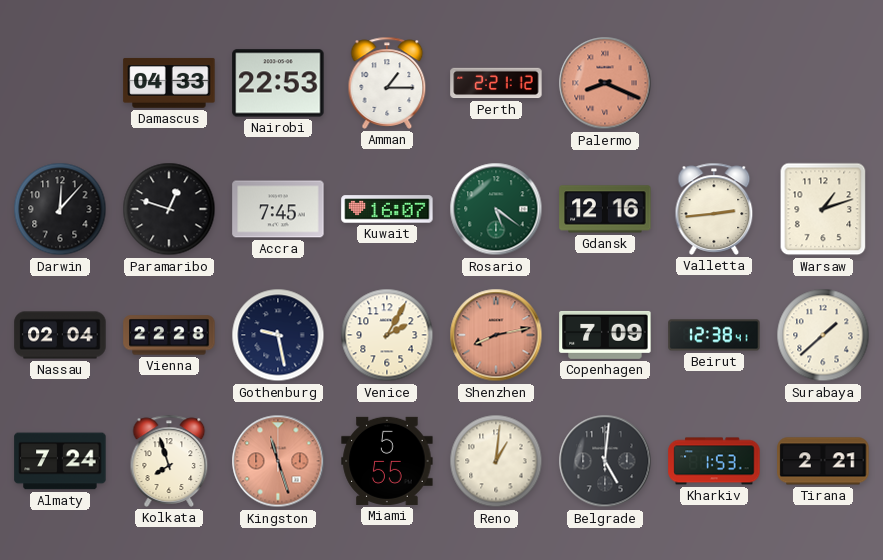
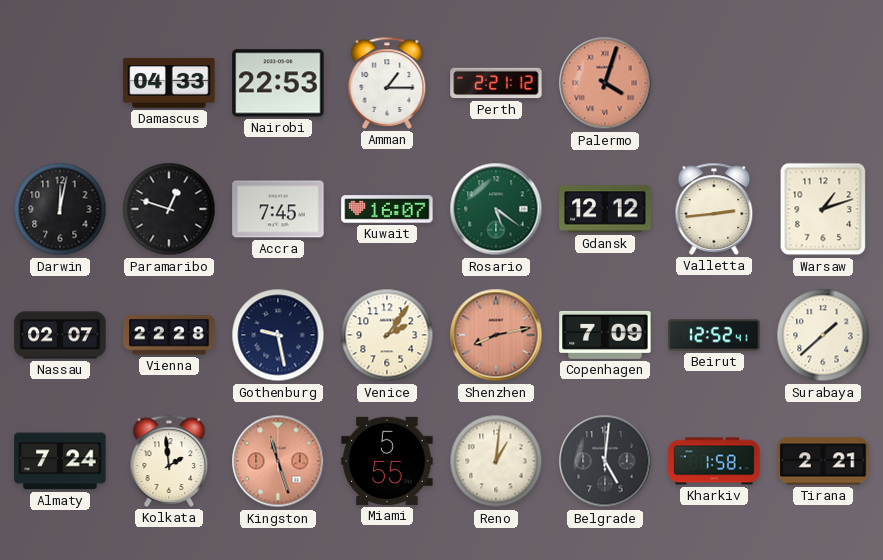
Palermo: 8:19 -> 4:03
Darwin: 12:07 -> 12:02
Gdansk: 12:16 -> 12:12
Nassau: 02:04 -> 02:07
Venice: 2:05 -> 2:06
Beirut: 12:38 -> 12:52
Kolkata: 7:57 -> 1:59
Kharkiv: 1:53 -> 1:58
